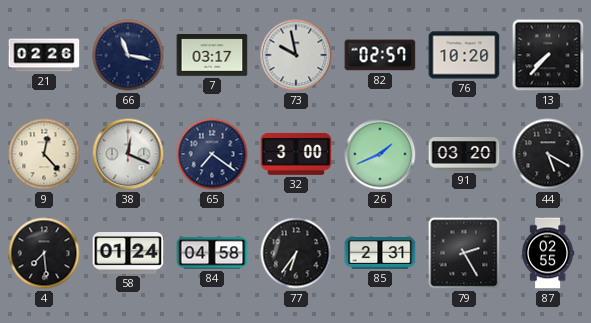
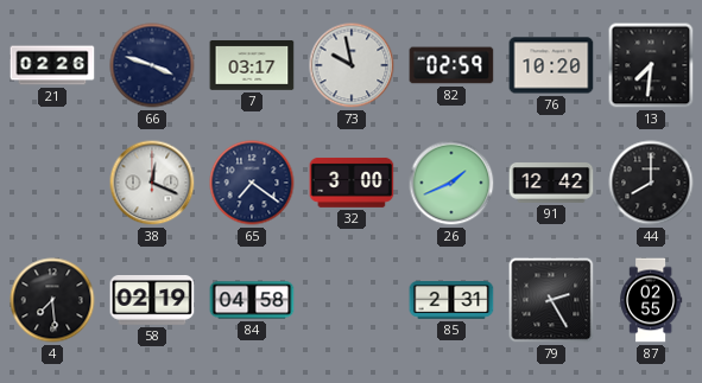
66: 11:17 -> 3:48
82: 02:57 -> 02:59
13: 7:37 -> 7:31
9: 12:23 -> none
91: 03:20 -> 12:42
44: 5:20 -> 8:00
58: 01:24 -> 02:19
77: 6:36 -> none
